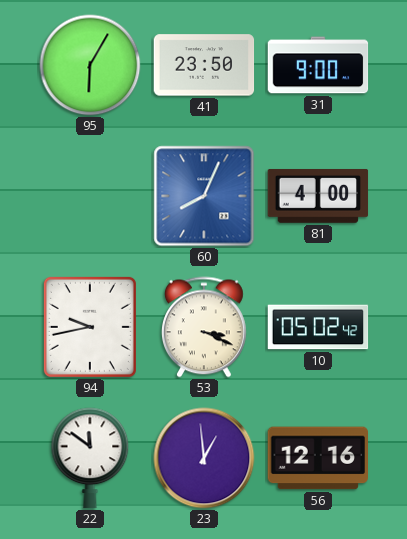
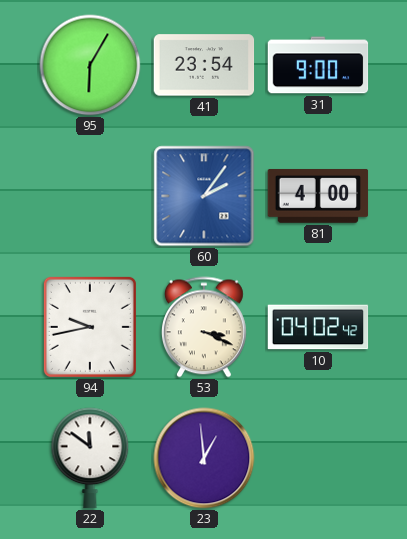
41: 23:50 -> 23:54
60: 8:04 -> 2:06
10: 05:02 -> 04:02
56: 12:16 -> none
